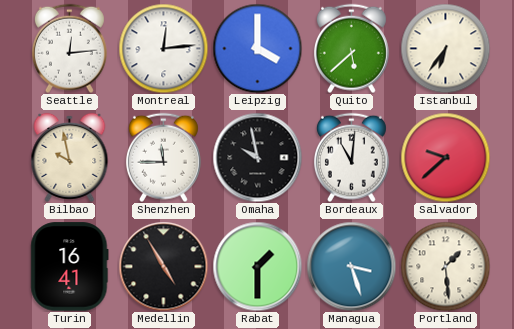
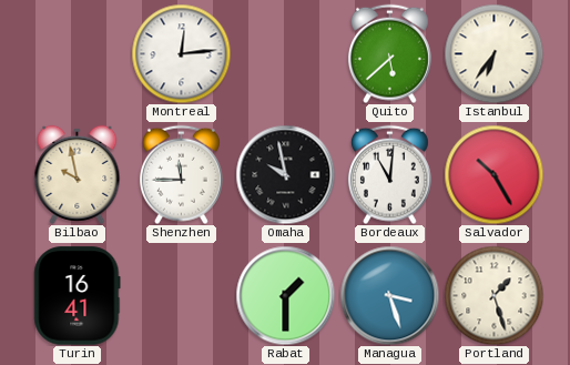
Seattle: 12:14 -> none
Leipzig: 4:00 -> none
Salvador: 9:38 -> 10:25
Medellin: 4:55 -> none
Portland: 1:29 -> 1:27
